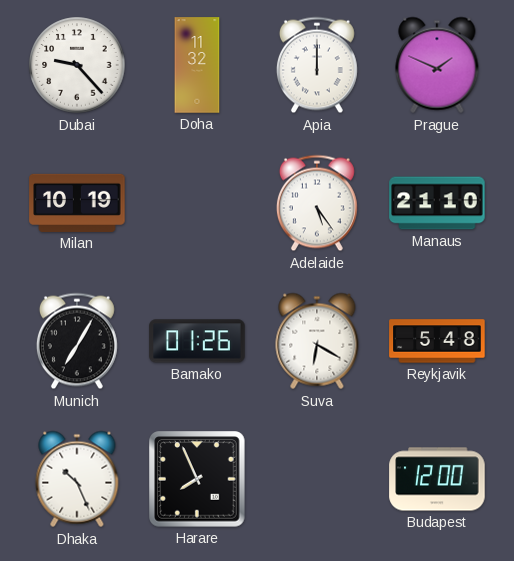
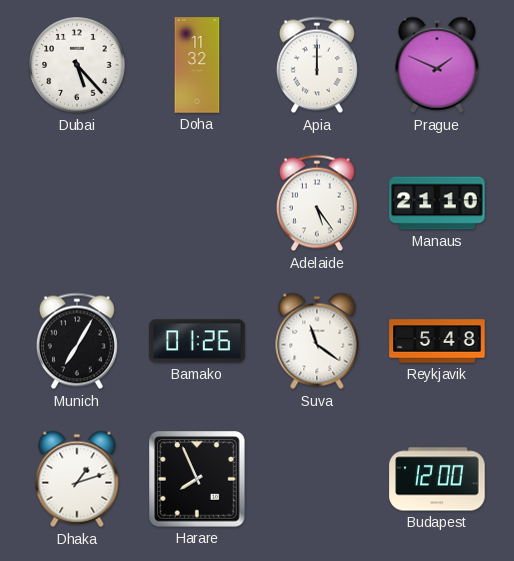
Dubai: 9:23 -> 5:23
Milan: 10:19 -> none
Suva: 6:20 -> 11:21
Dhaka: 10:26 -> 1:12
